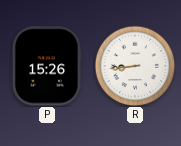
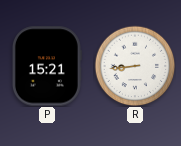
P: 15:26 -> 15:21
